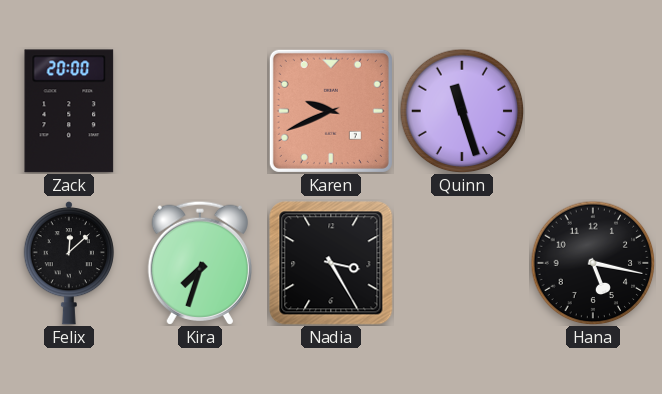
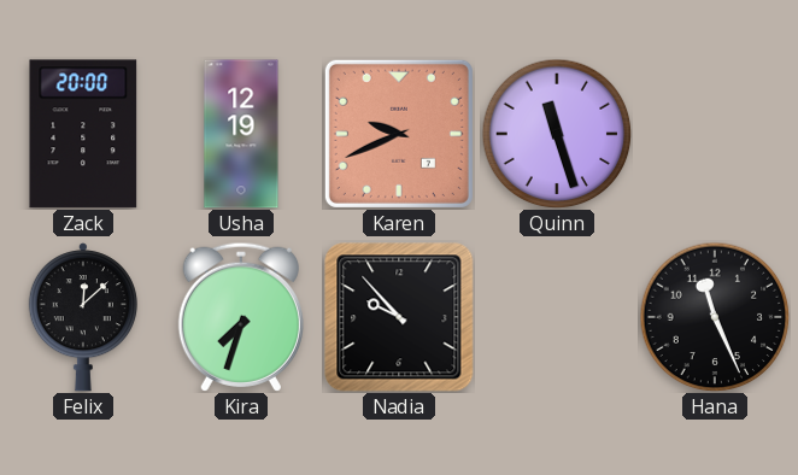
Usha: none -> 12:19
Nadia: 3:25 -> 9:53
Hana: 5:17 -> 11:26
